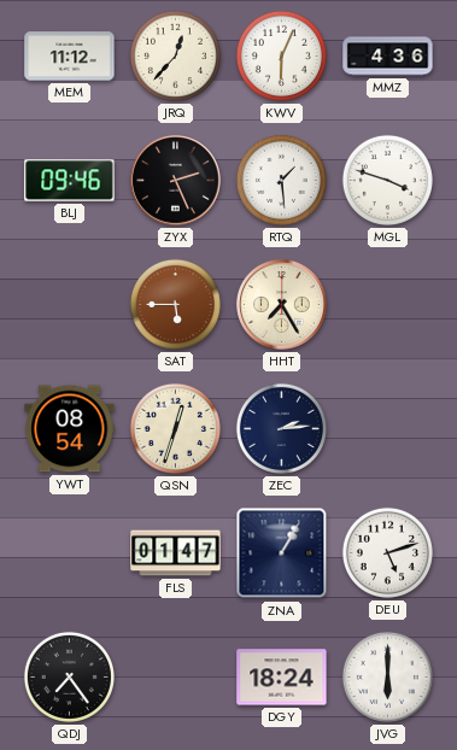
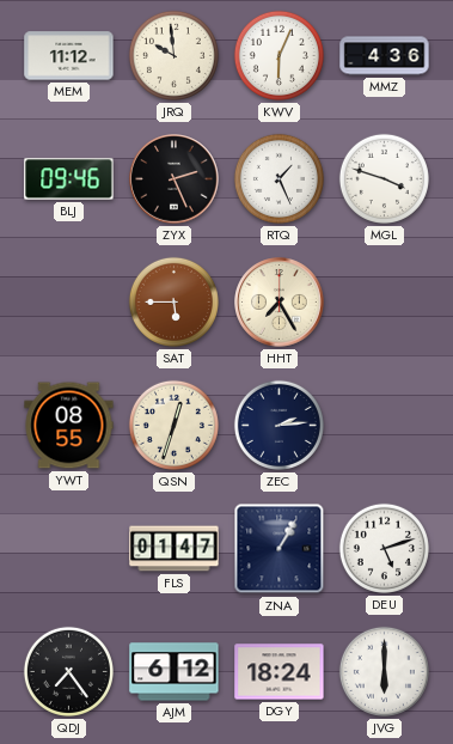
JRQ: 12:37 -> 9:59
RTQ: 1:29 -> 1:26
YWT: 08:54 -> 08:55
AJM: none -> 6:12
